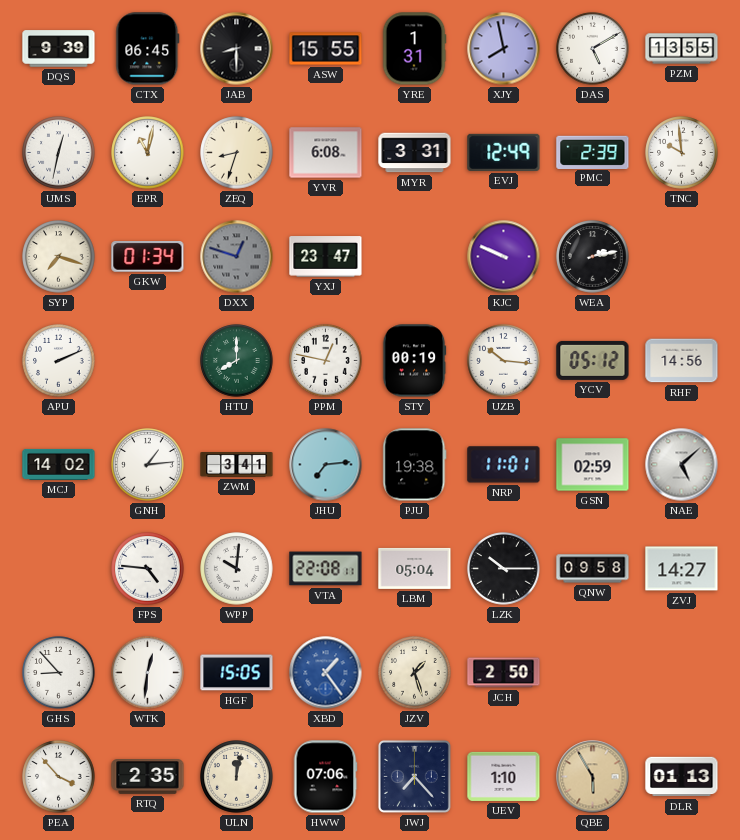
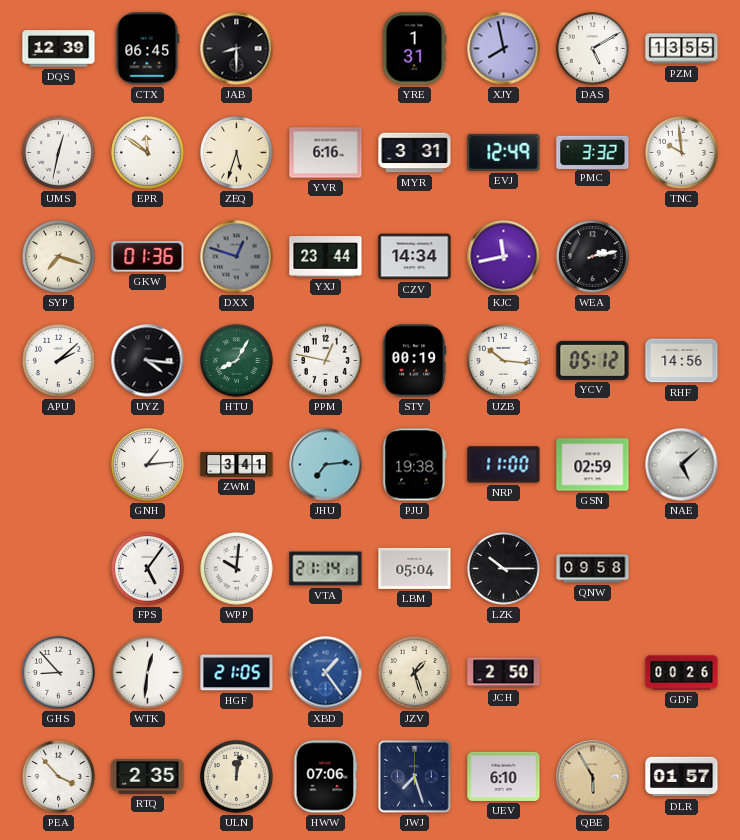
DQS: 9:39 -> 12:39
ASW: 15:55 -> none
EPR: 11:02 -> 11:51
ZEQ: 8:33 -> 5:33
YVR: 6:08 -> 6:16
PMC: 2:39 -> 3:32
GKW: 01:34 -> 01:36
YXJ: 23:47 -> 23:44
CZV: none -> 14:34
KJC: 9:49 -> 11:43
APU: 2:11 -> 2:08
UYZ: none -> 4:16
HTU: 8:00 -> 8:05
MCJ: 14:02 -> none
NRP: 11:01 -> 11:00
FPS: 4:46 -> 5:06
VTA: 22:08 -> 21:14
ZVJ: 14:27 -> none
HGF: 15:05 -> 21:05
GDF: none -> 00:26
JWJ: 7:23 -> 7:27
UEV: 1:10 -> 6:10
DLR: 01:13 -> 01:57
